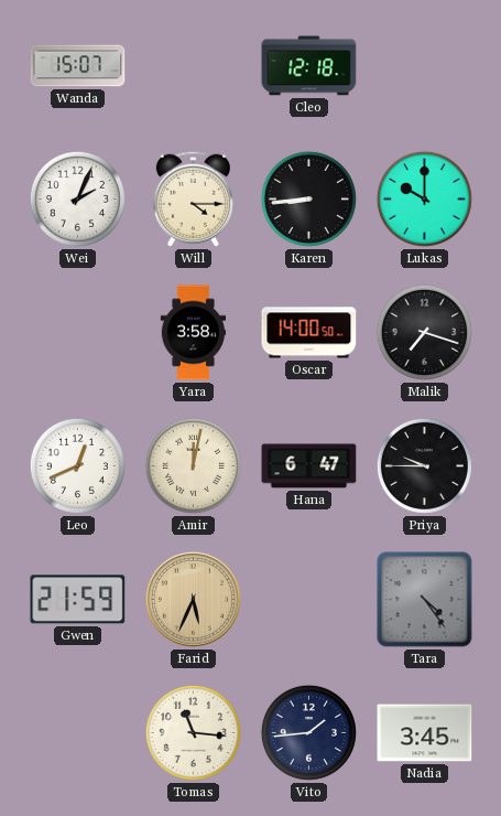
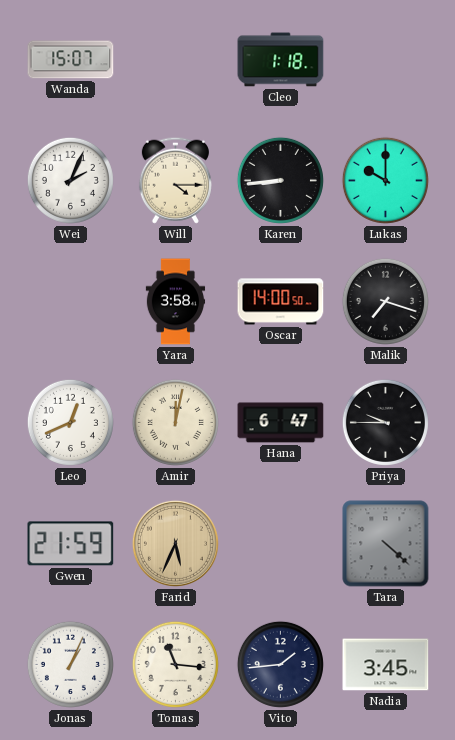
Cleo: 12:18 -> 1:18
Tara: 4:24 -> 4:22
Jonas: none -> 1:04
